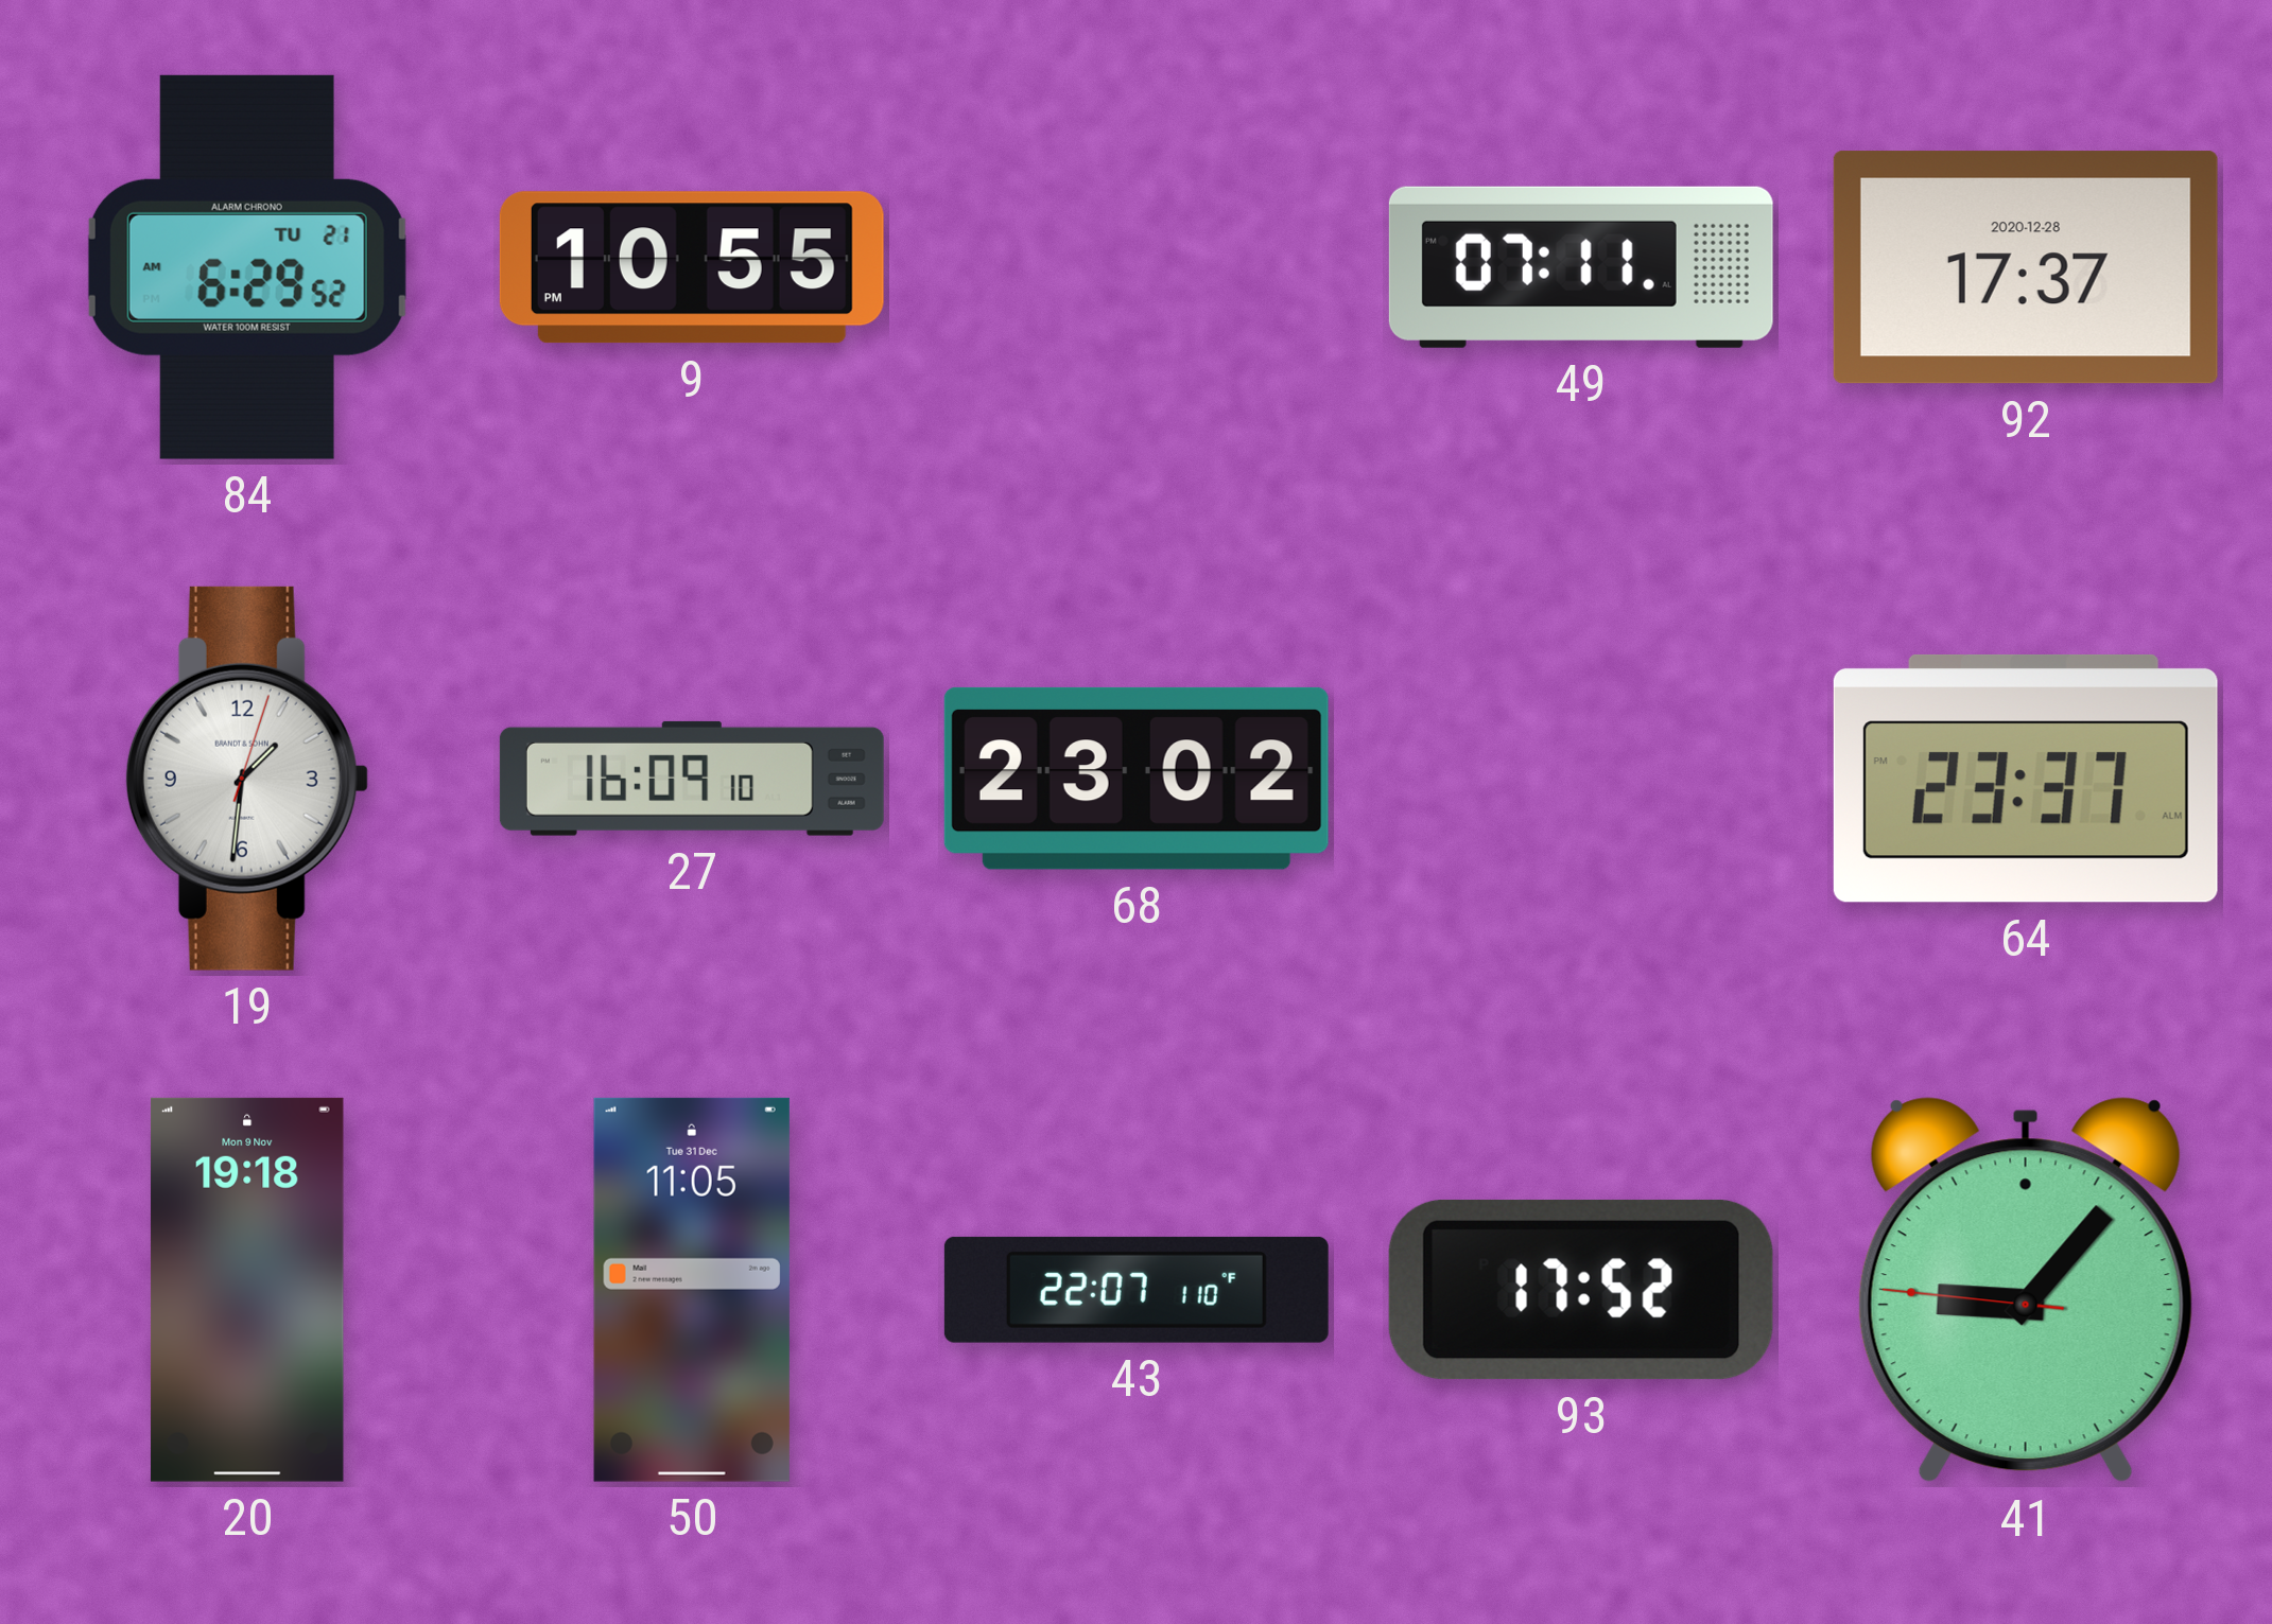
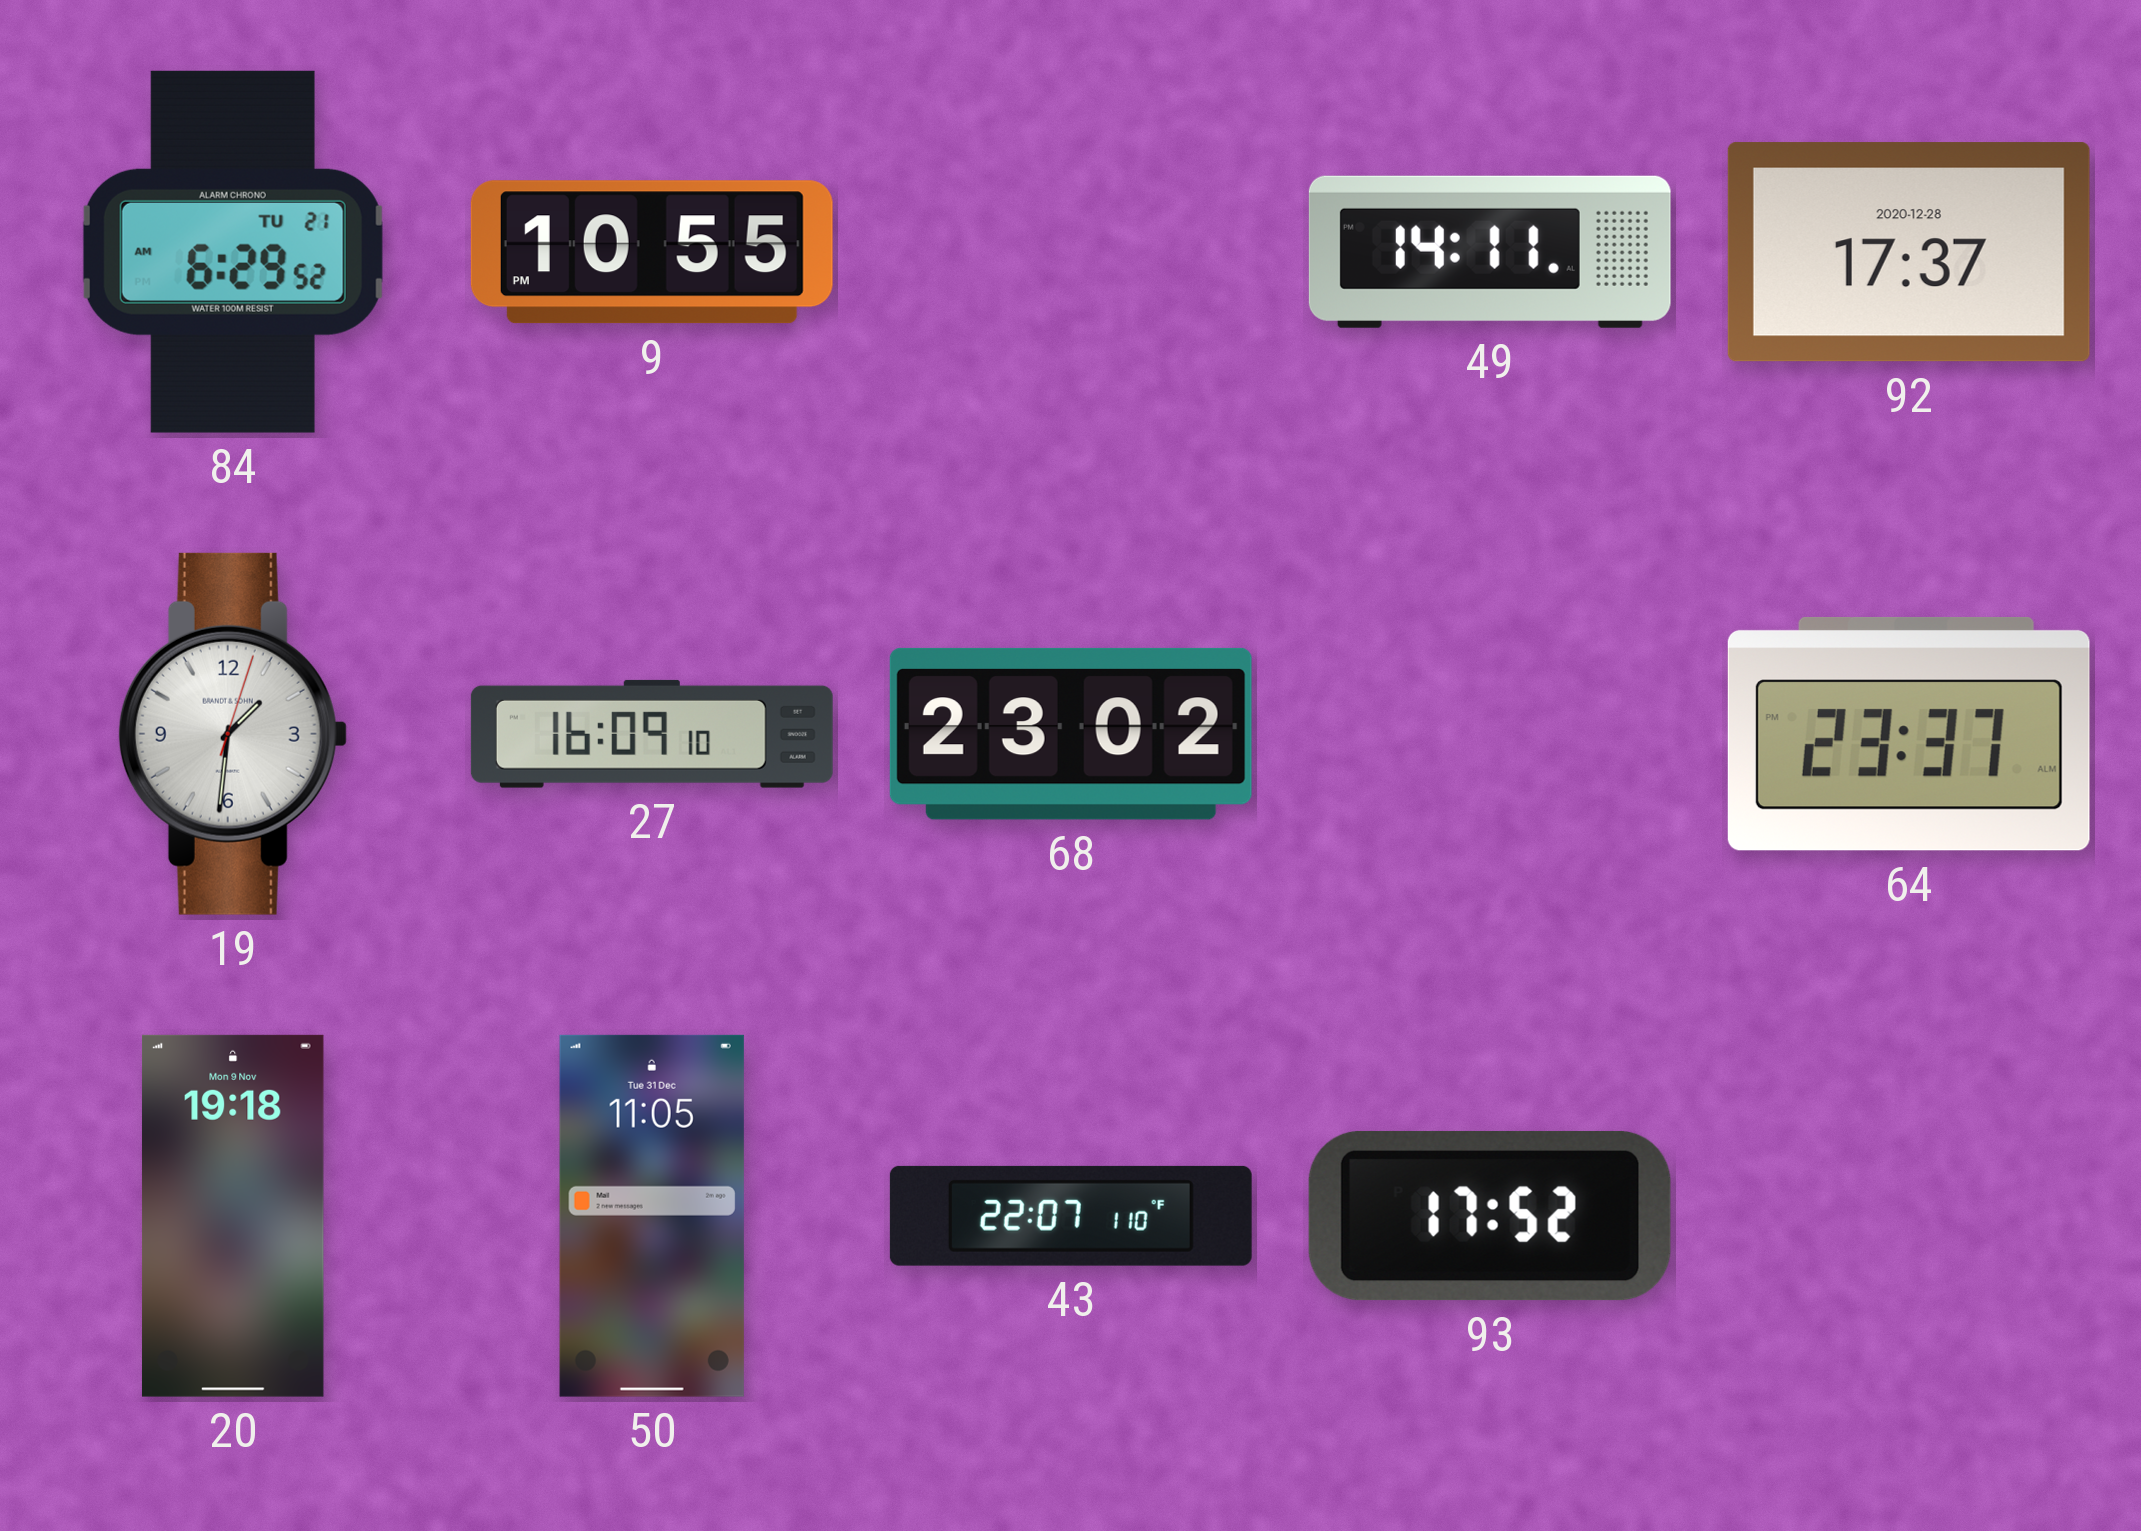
49: 07:11 -> 14:11
41: 9:06 -> none
